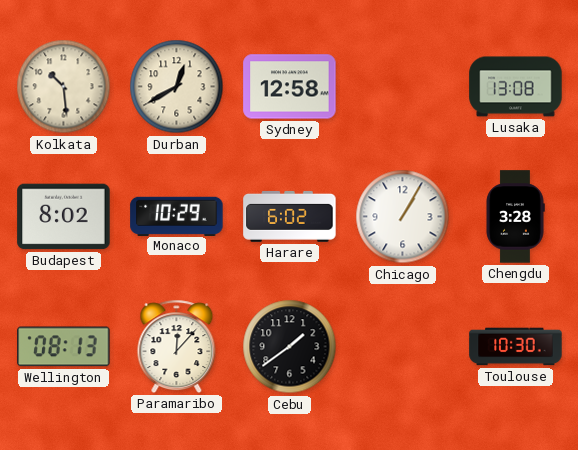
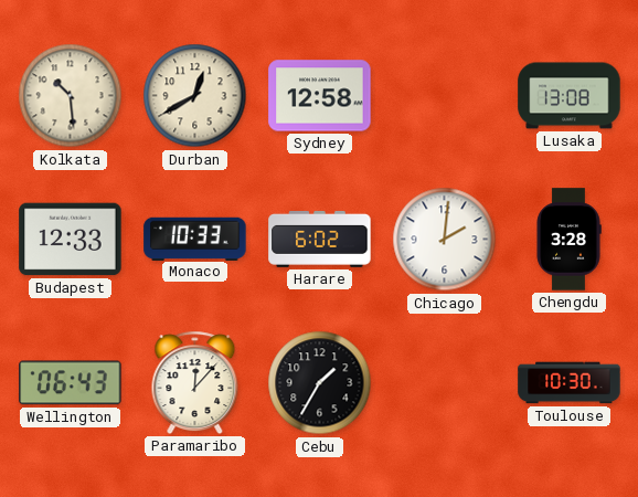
Budapest: 8:02 -> 12:33
Monaco: 10:29 -> 10:33
Chicago: 1:05 -> 2:01
Wellington: 08:13 -> 06:43
Cebu: 1:39 -> 1:35
